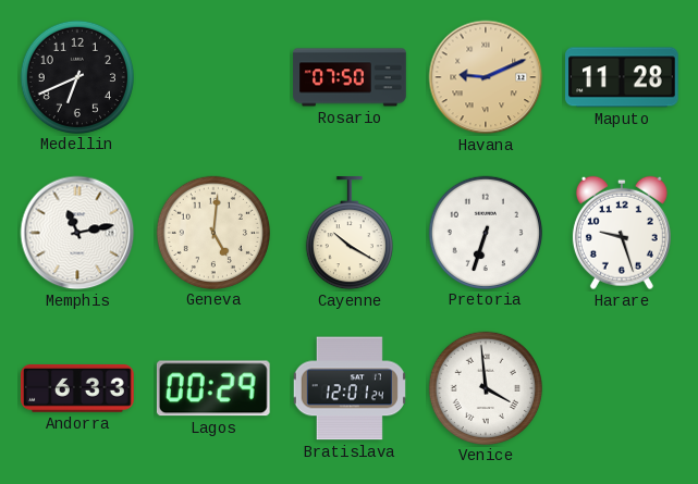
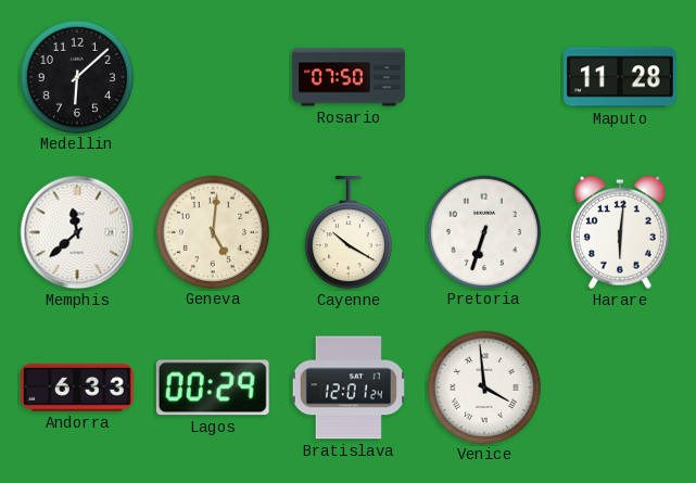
Medellin: 6:41 -> 6:08
Havana: 9:11 -> none
Memphis: 11:13 -> 11:38
Harare: 9:27 -> 6:01
